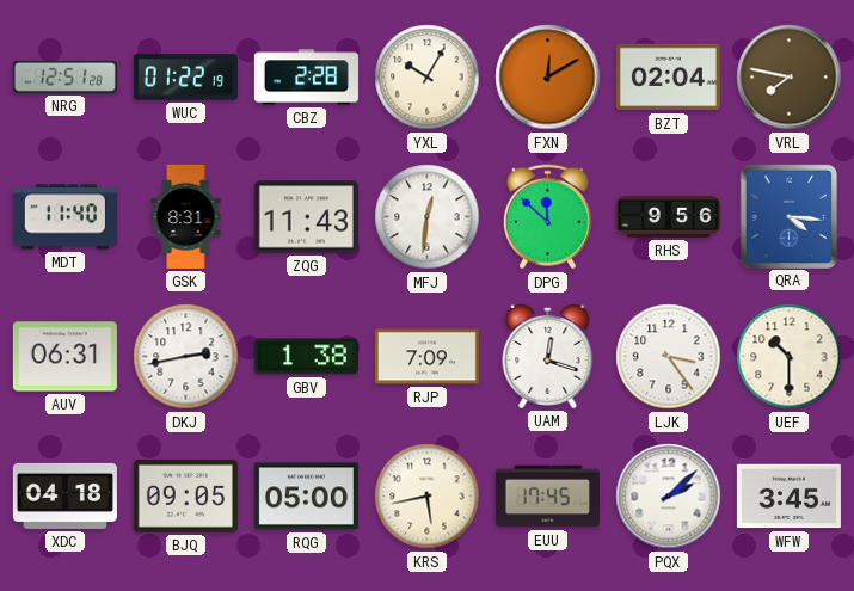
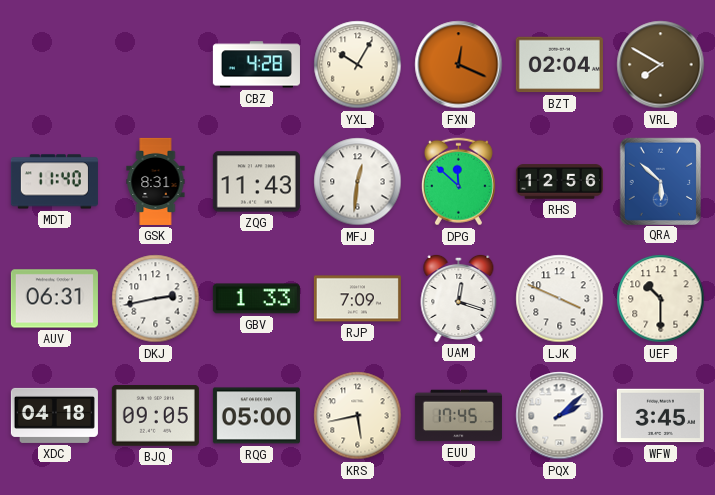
NRG: 12:51 -> none
WUC: 01:22 -> none
CBZ: 2:28 -> 4:28
FXN: 12:10 -> 12:19
VRL: 7:47 -> 7:50
RHS: 9:56 -> 12:56
QRA: 4:16 -> 5:52
GBV: 1:38 -> 1:33
LJK: 3:24 -> 3:49
